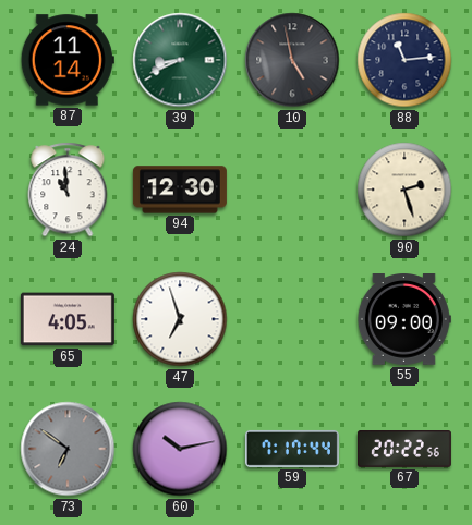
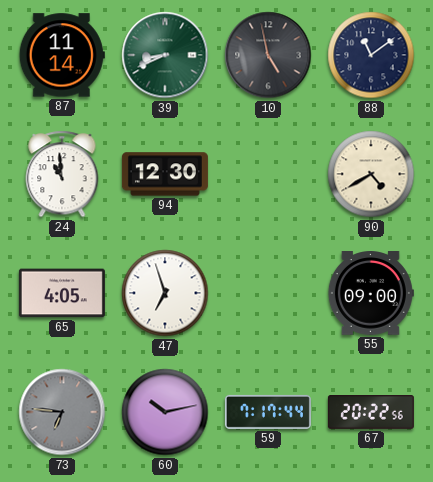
88: 11:14 -> 11:09
90: 2:27 -> 4:40
73: 6:51 -> 6:46
